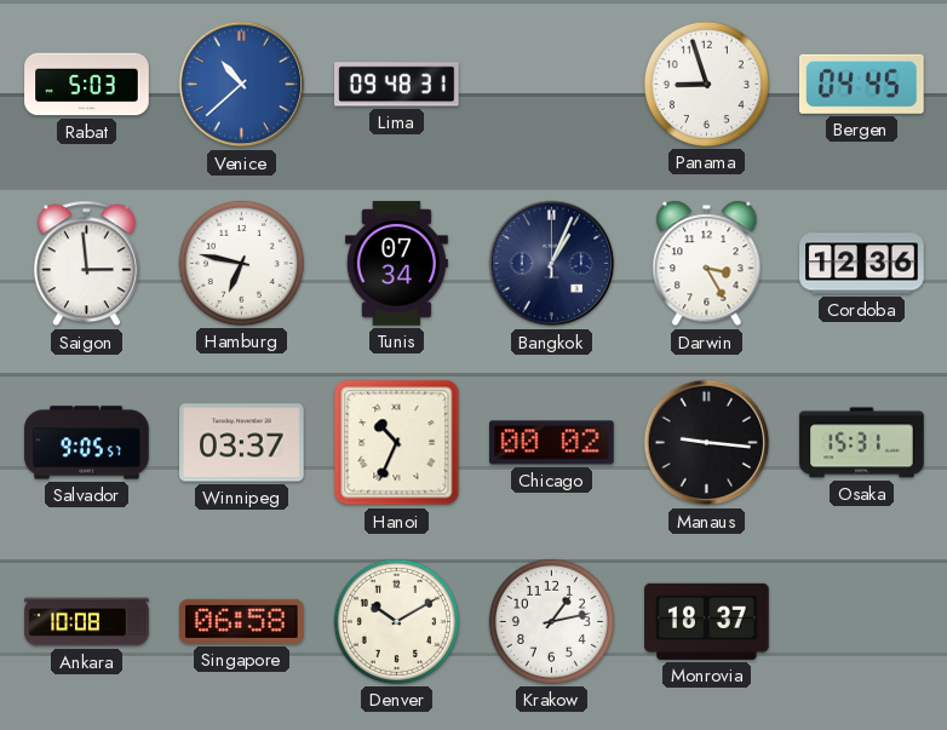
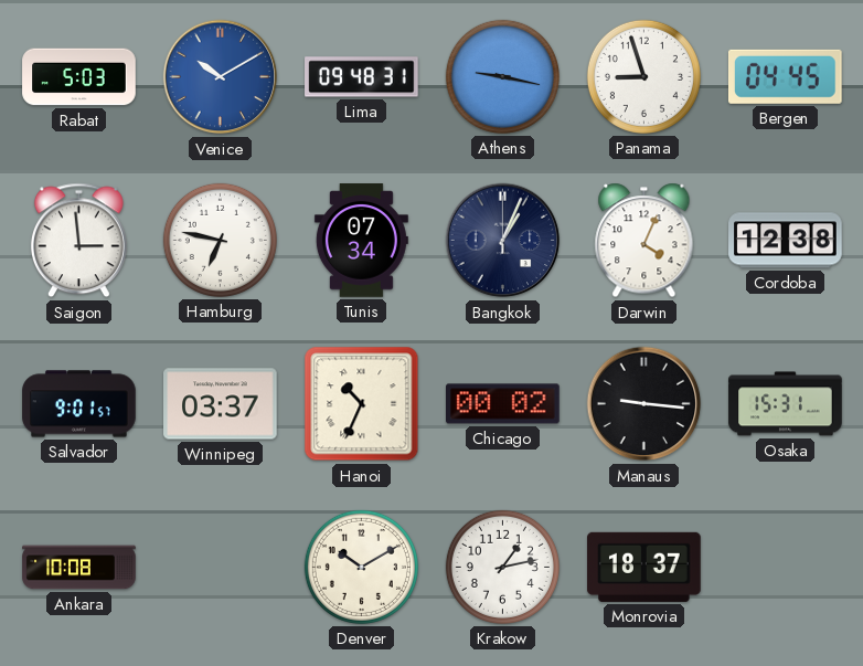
Venice: 10:38 -> 10:10
Athens: none -> 9:17
Darwin: 3:25 -> 4:04
Cordoba: 12:36 -> 12:38
Salvador: 9:05 -> 9:01
Singapore: 06:58 -> none
